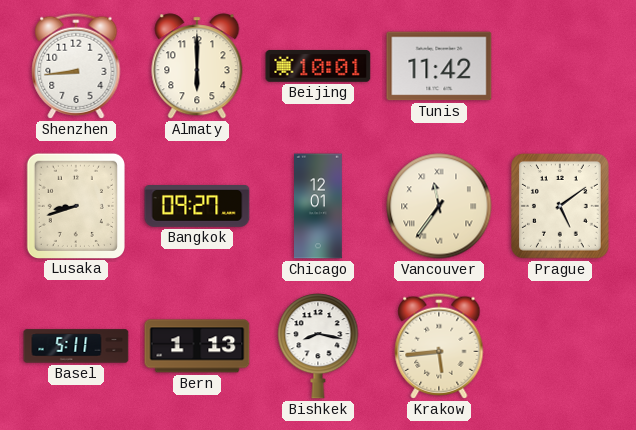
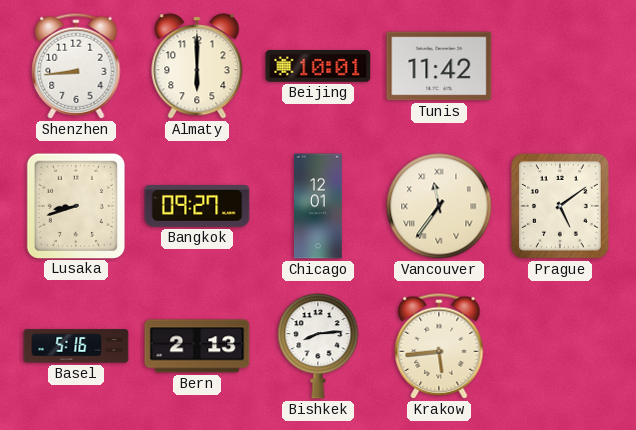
Basel: 5:11 -> 5:16
Bern: 1:13 -> 2:13
Bishkek: 8:17 -> 8:14
